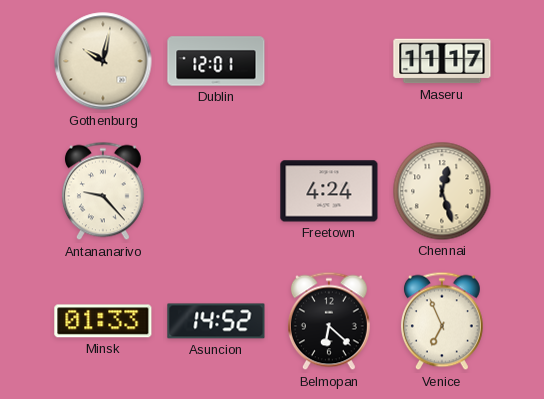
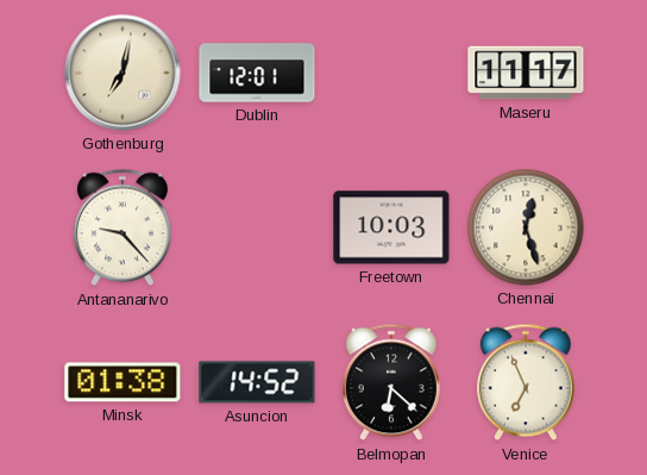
Gothenburg: 10:02 -> 7:02
Freetown: 4:24 -> 10:03
Minsk: 01:33 -> 01:38
